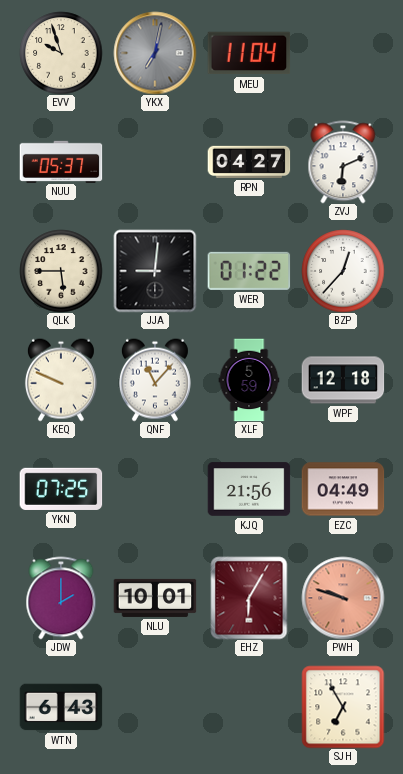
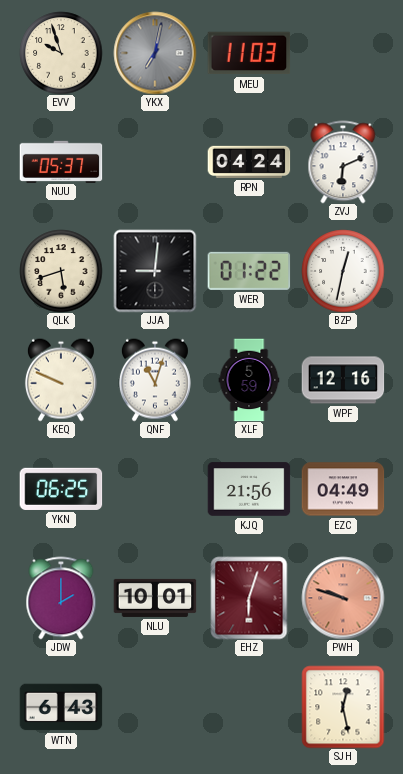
MEU: 11:04 -> 11:03
RPN: 04:27 -> 04:24
QLK: 5:45 -> 5:42
BZP: 12:37 -> 12:32
QNF: 11:07 -> 11:03
WPF: 12:18 -> 12:16
YKN: 07:25 -> 06:25
EHZ: 6:05 -> 6:03
SJH: 6:55 -> 12:28
